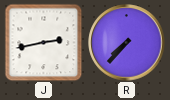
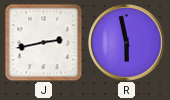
R: 7:37 -> 5:58
